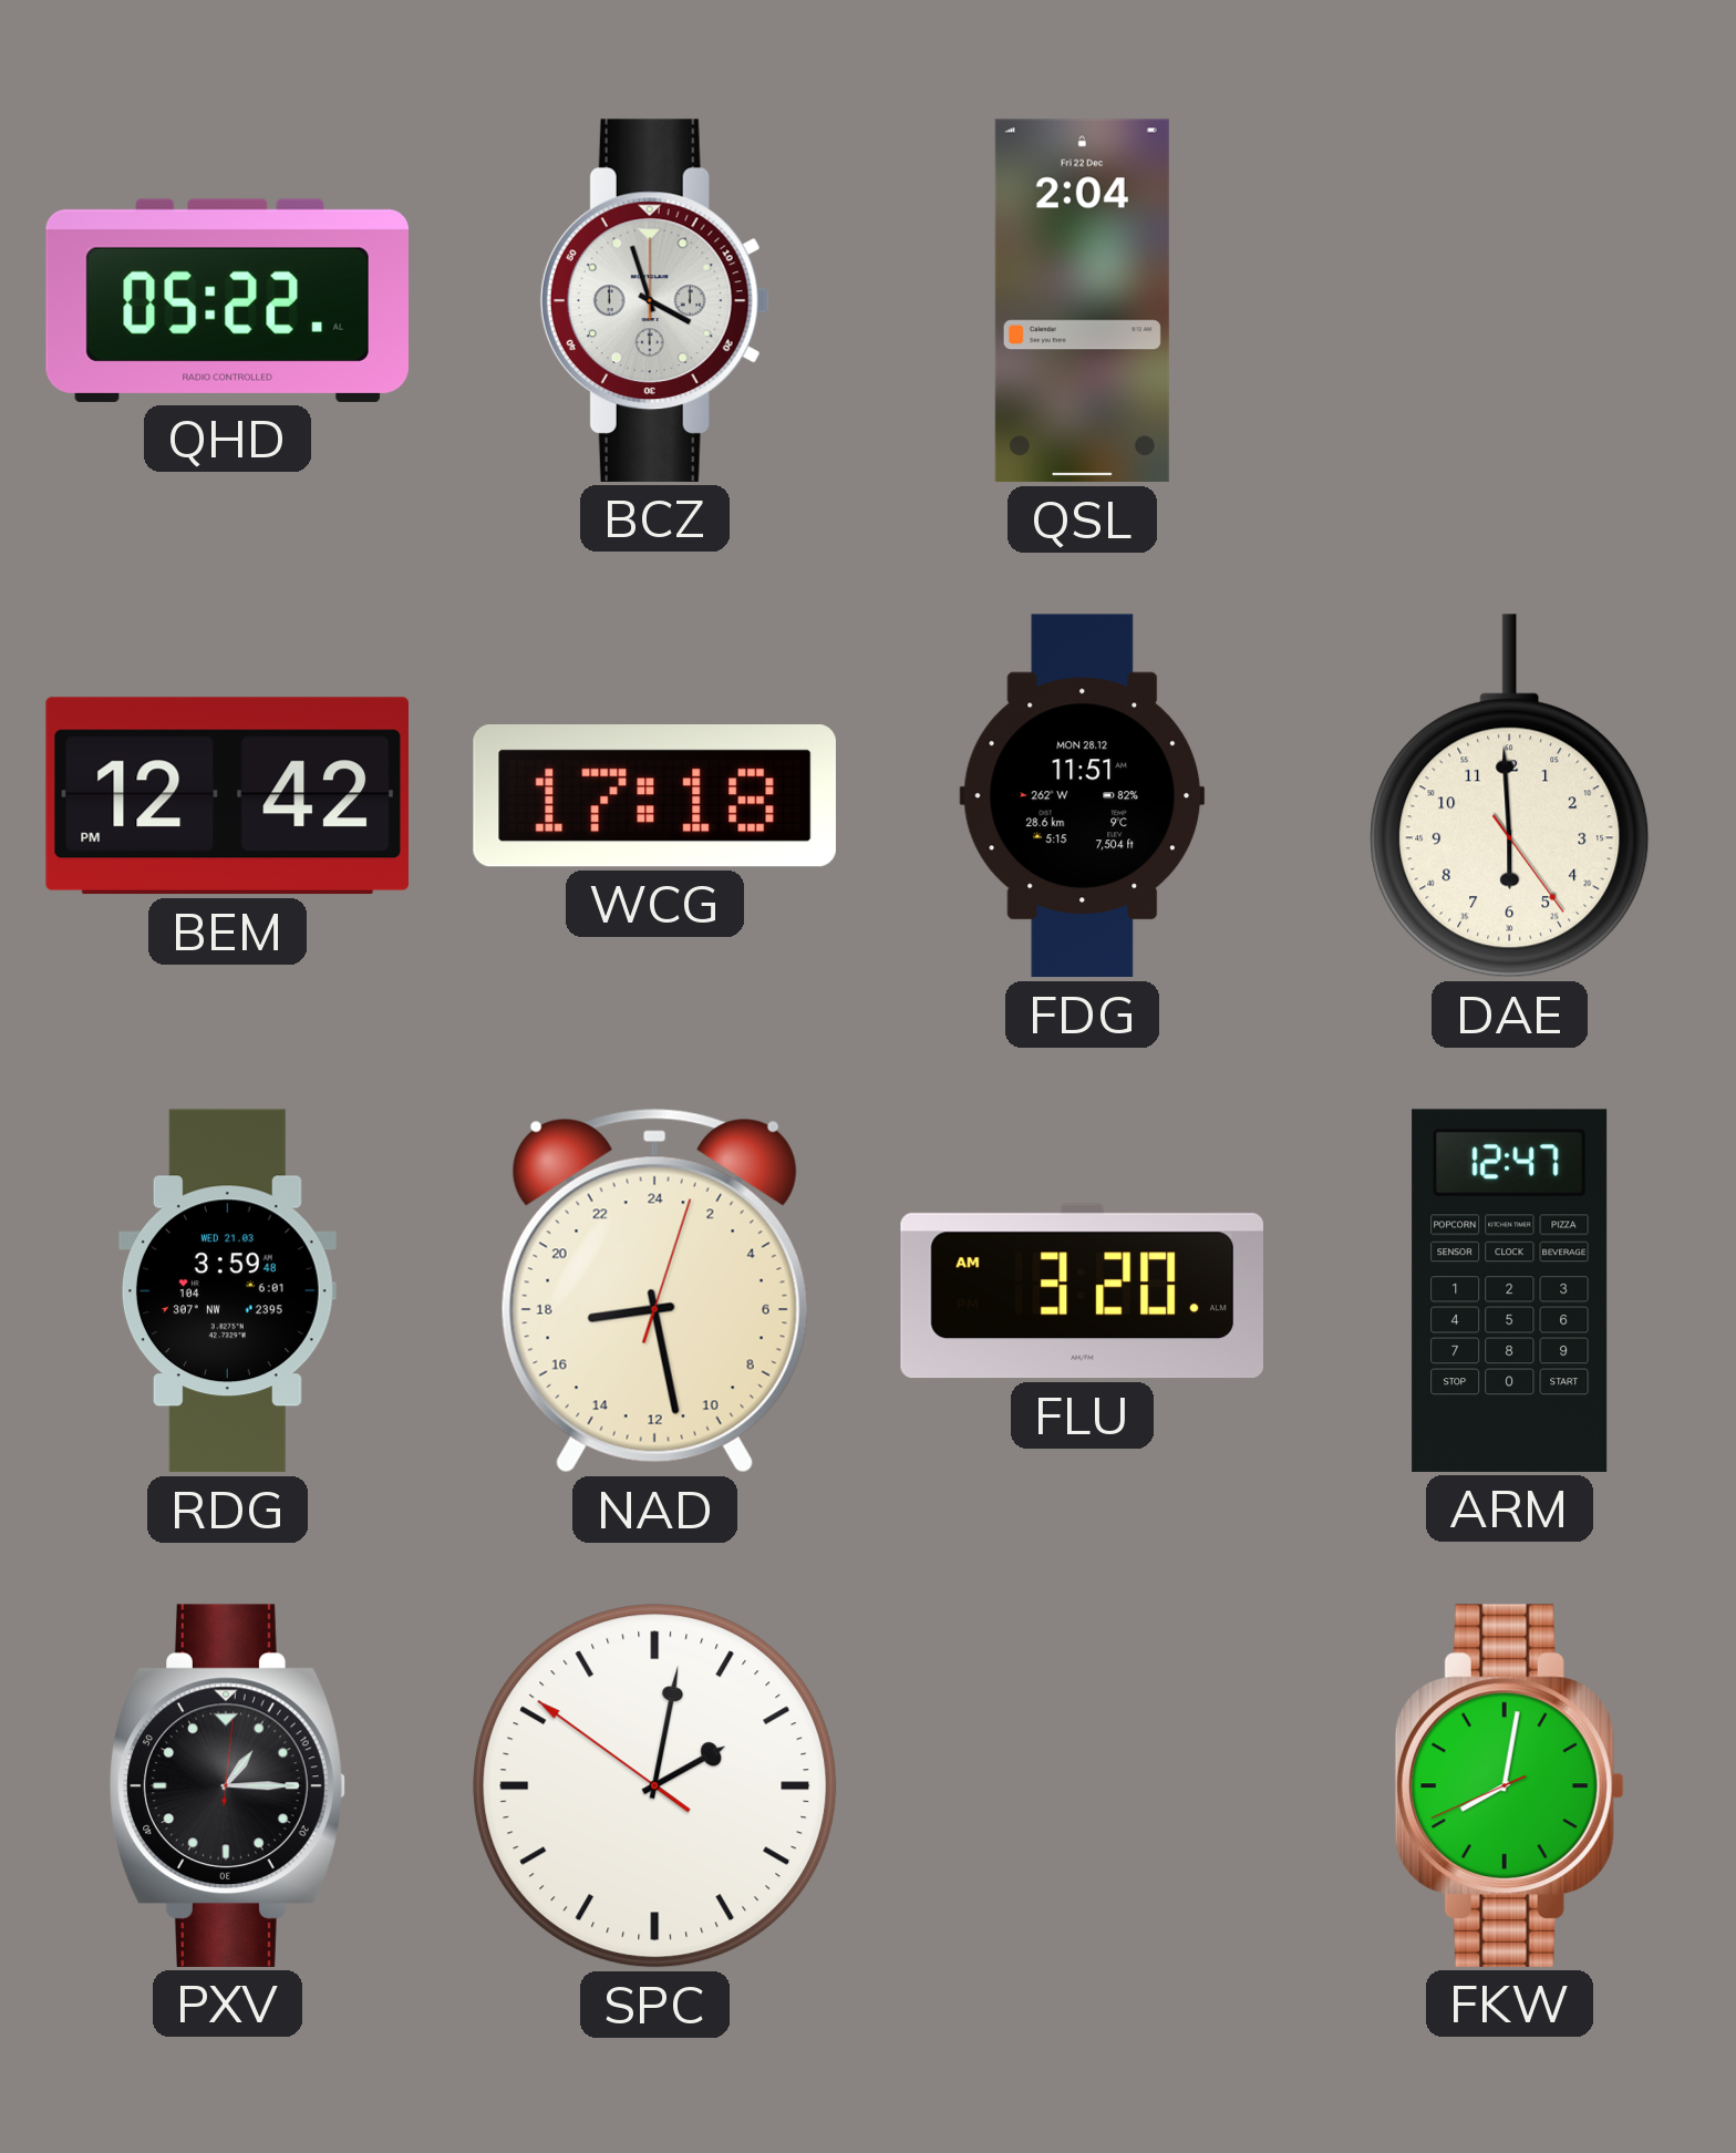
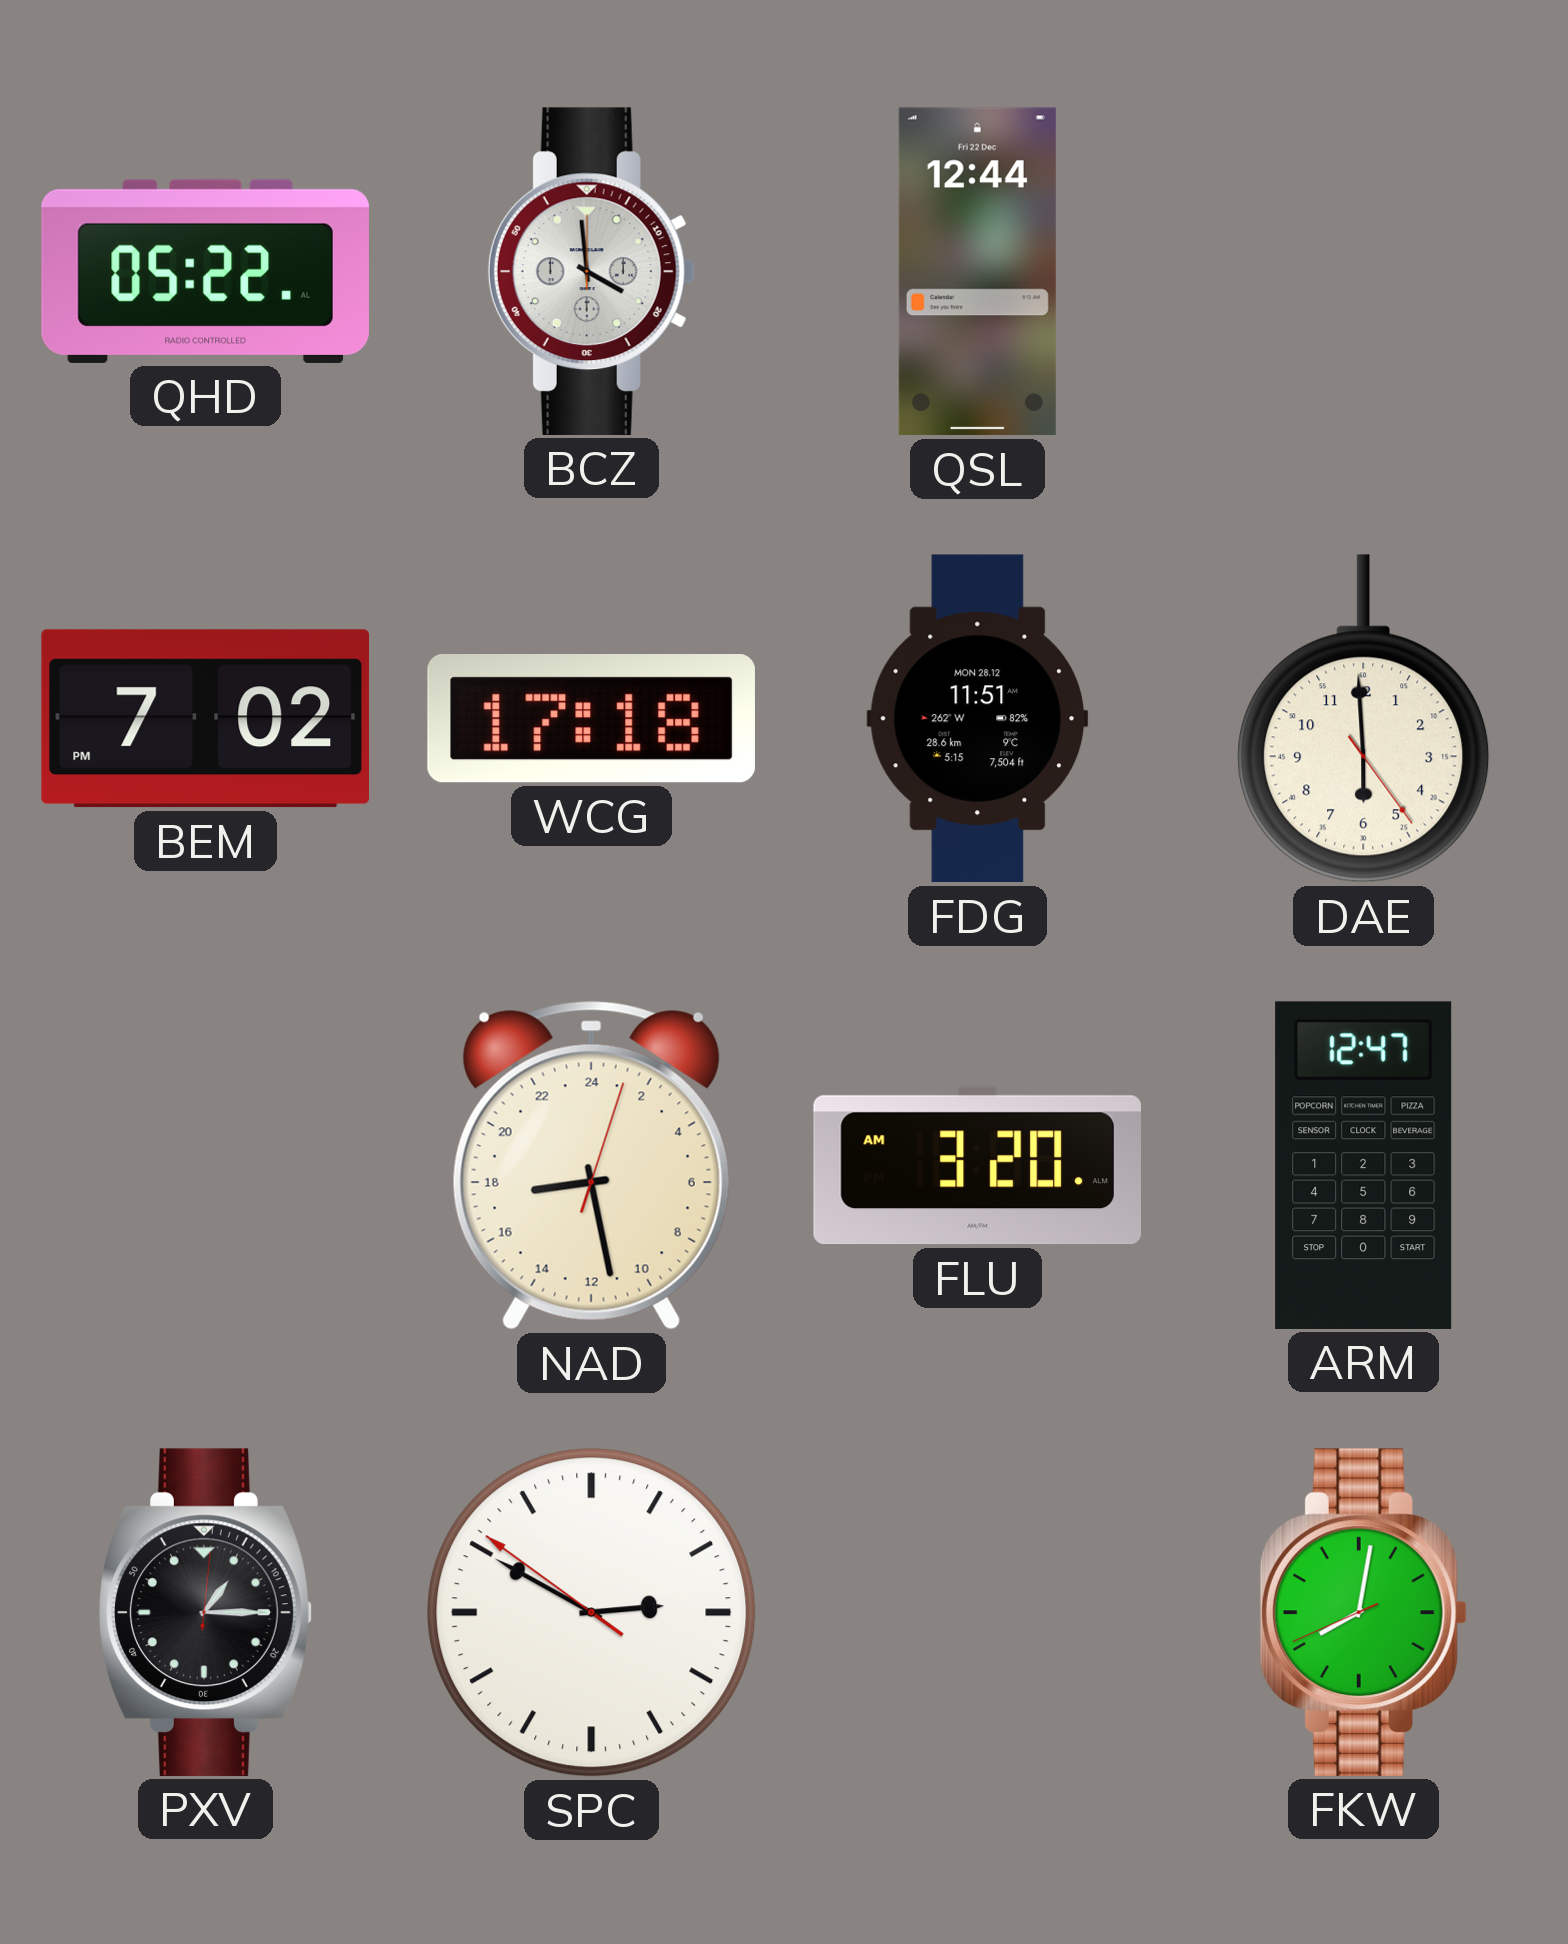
BCZ: 3:57 -> 3:59
QSL: 2:04 -> 12:44
BEM: 12:42 -> 7:02
RDG: 3:59 -> none
SPC: 2:01 -> 2:49
